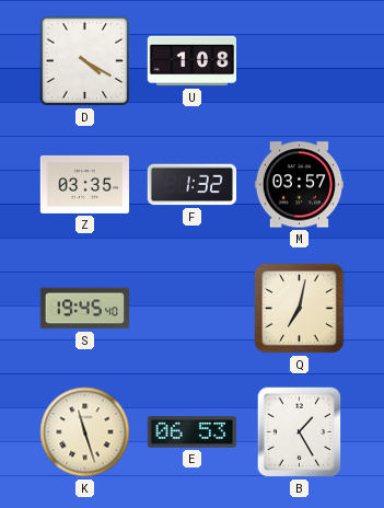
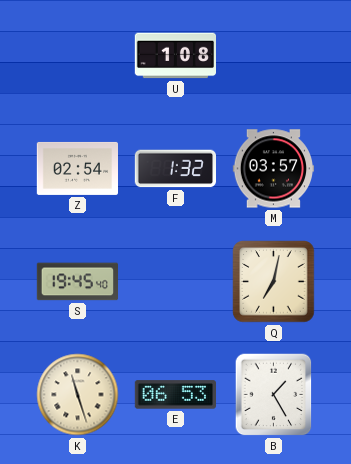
D: 4:20 -> none
Z: 03:35 -> 02:54
